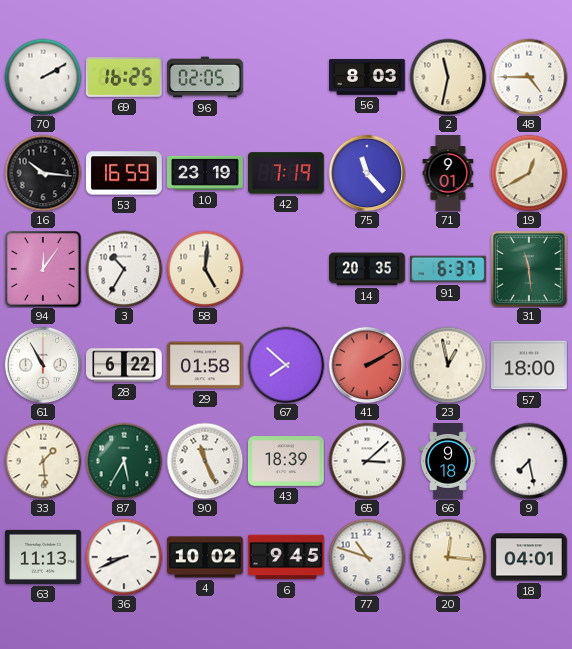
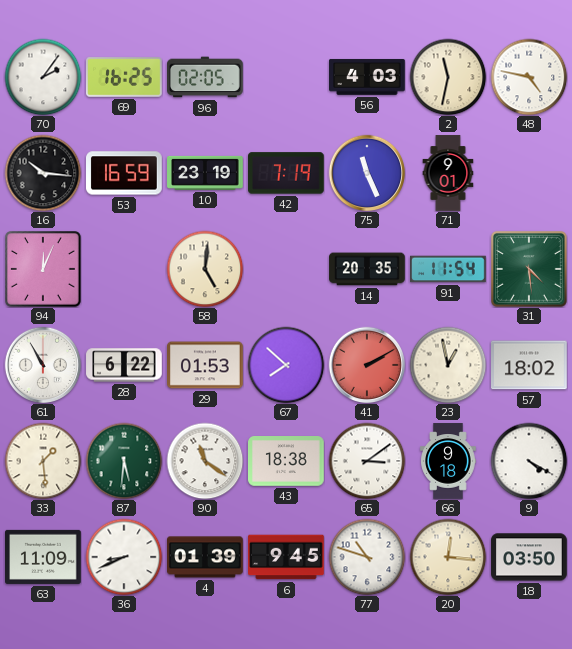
70: 2:10 -> 2:06
56: 8:03 -> 4:03
48: 4:45 -> 4:47
75: 11:23 -> 11:26
19: 12:40 -> none
94: 12:06 -> 12:04
3: 10:35 -> none
91: 6:37 -> 11:54
31: 11:29 -> 4:29
29: 01:58 -> 01:53
57: 18:00 -> 18:02
87: 5:35 -> 5:31
90: 11:26 -> 11:21
43: 18:39 -> 18:38
65: 3:08 -> 3:09
9: 7:28 -> 4:20
63: 11:13 -> 11:09
4: 10:02 -> 01:39
18: 04:01 -> 03:50
